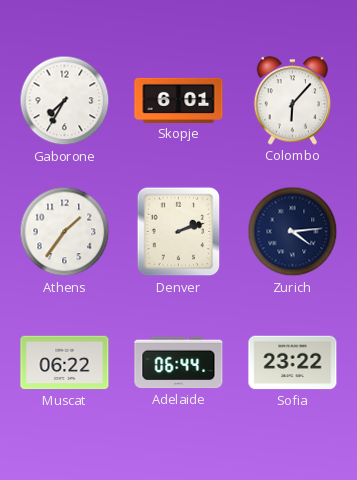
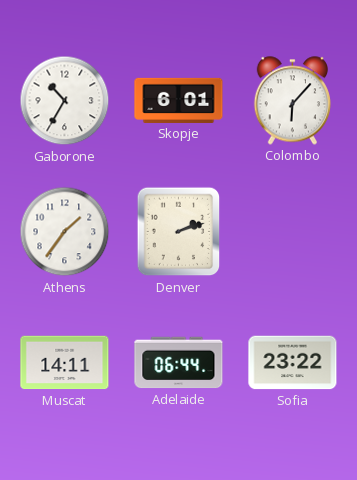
Gaborone: 7:35 -> 10:35
Zurich: 4:14 -> none
Muscat: 06:22 -> 14:11
